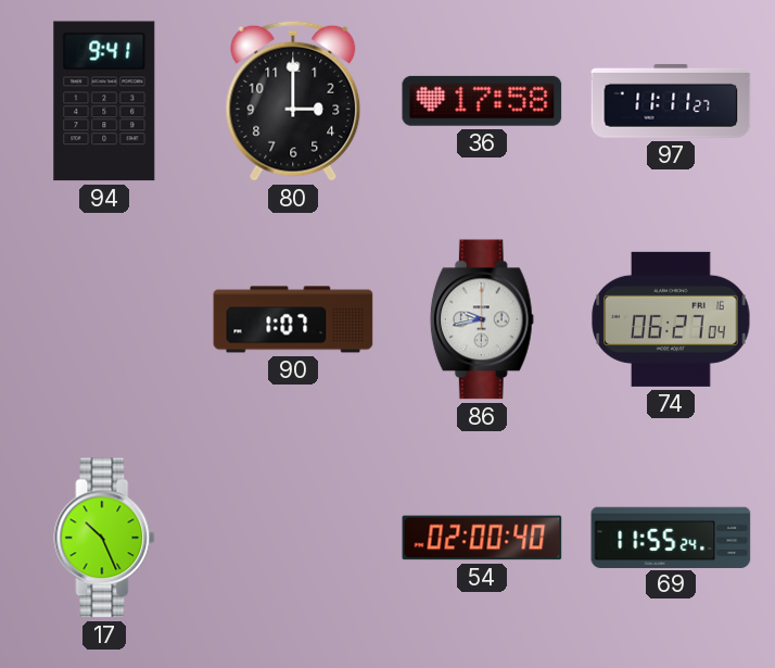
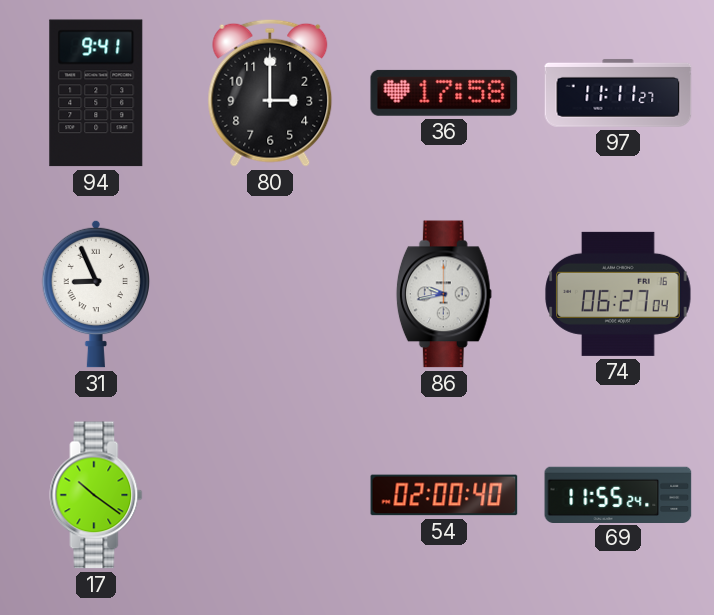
31: none -> 8:56
90: 1:07 -> none
17: 10:26 -> 10:21
